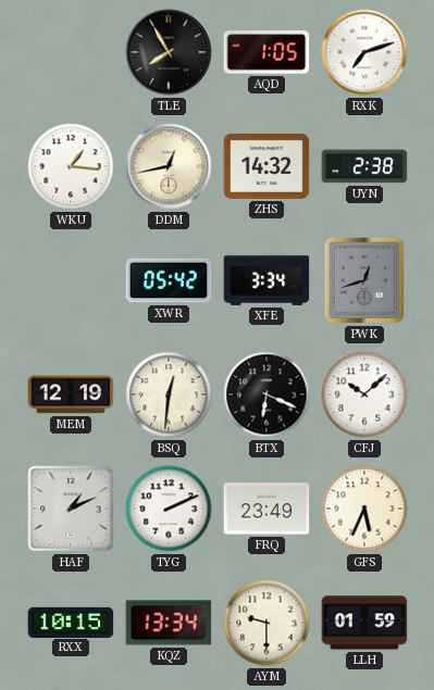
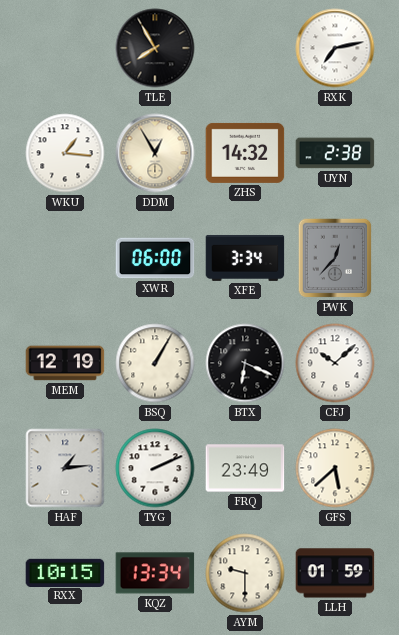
AQD: 1:05 -> none
RXK: 7:12 -> 7:13
DDM: 12:43 -> 12:55
XWR: 05:42 -> 06:00
PWK: 12:42 -> 12:37
BSQ: 12:31 -> 1:05
HAF: 1:11 -> 1:14
GFS: 5:34 -> 5:38
